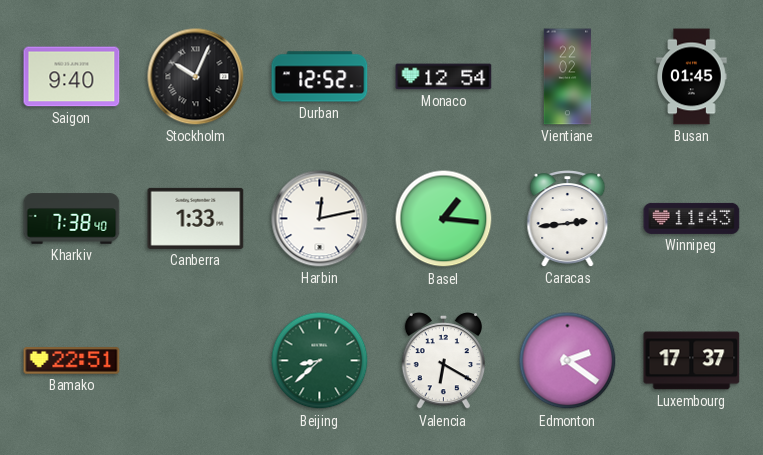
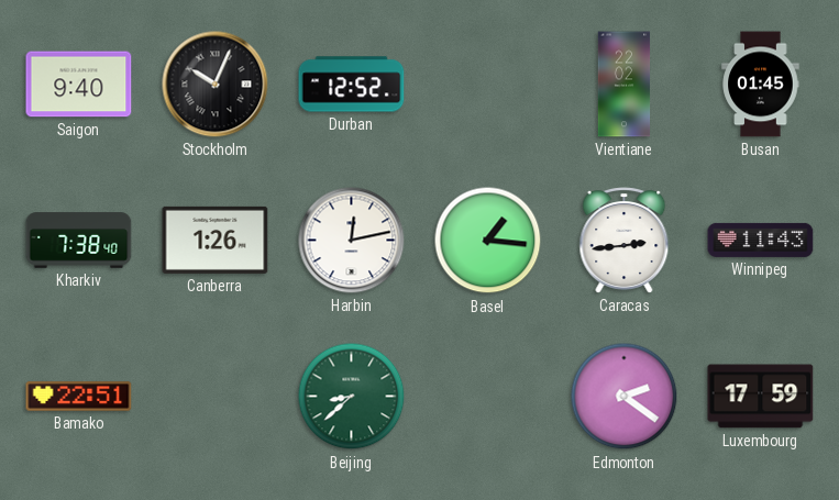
Monaco: 12:54 -> none
Canberra: 1:33 -> 1:26
Valencia: 6:20 -> none
Luxembourg: 17:37 -> 17:59
